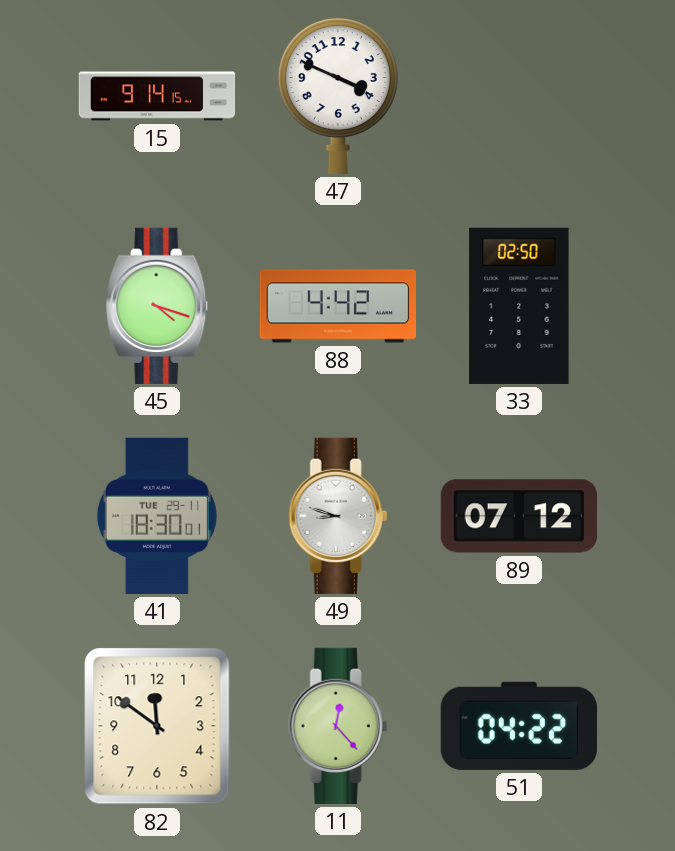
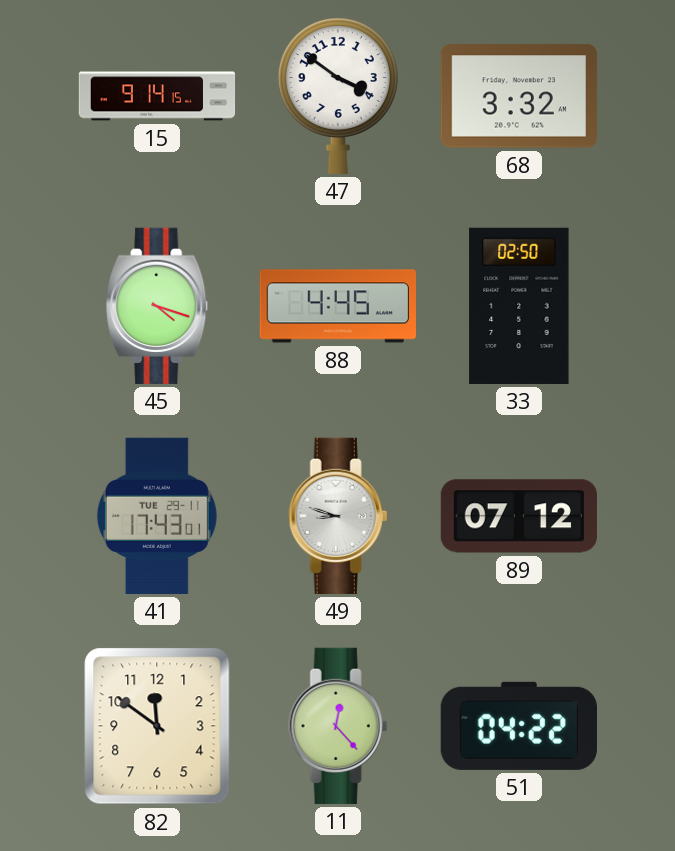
47: 3:49 -> 3:51
68: none -> 3:32
88: 4:42 -> 4:45
41: 18:30 -> 17:43
